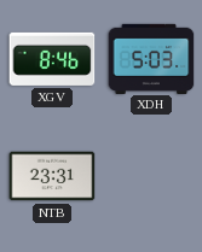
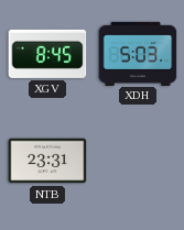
XGV: 8:46 -> 8:45
